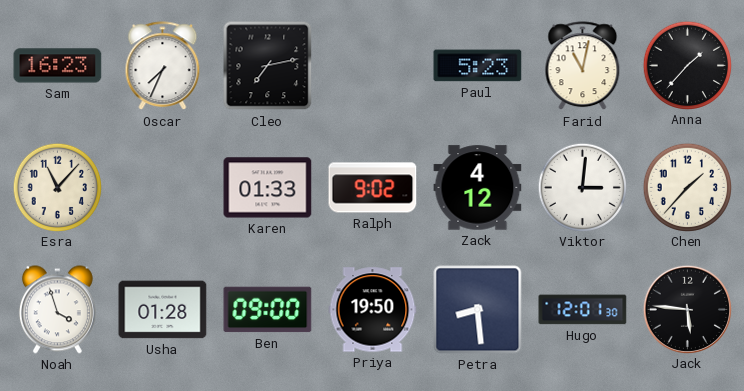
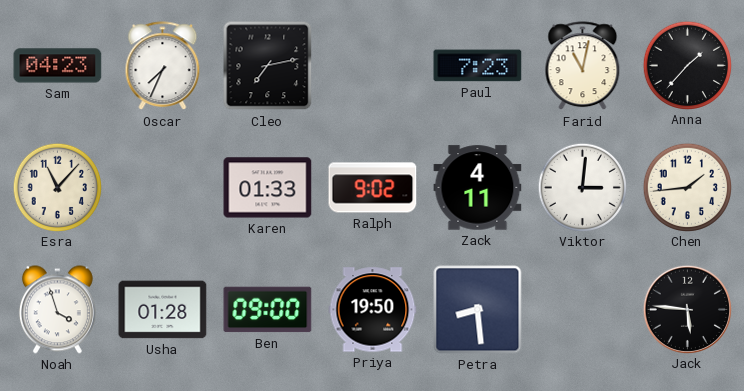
Sam: 16:23 -> 04:23
Paul: 5:23 -> 7:23
Zack: 4:12 -> 4:11
Chen: 1:37 -> 1:44
Hugo: 12:01 -> none
